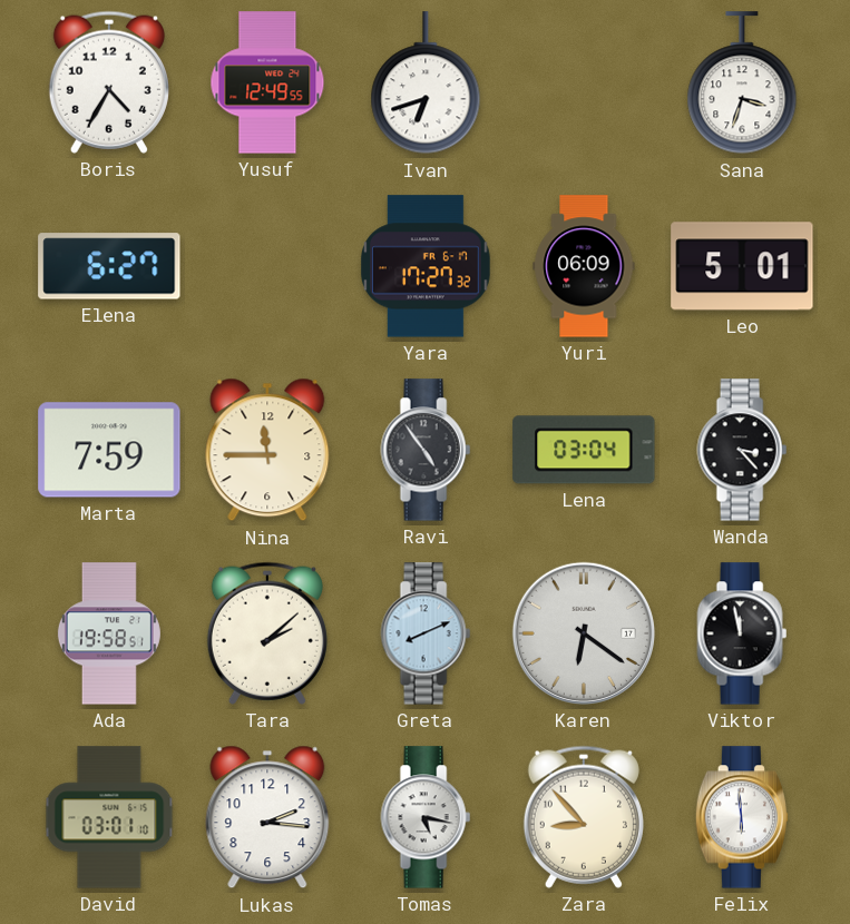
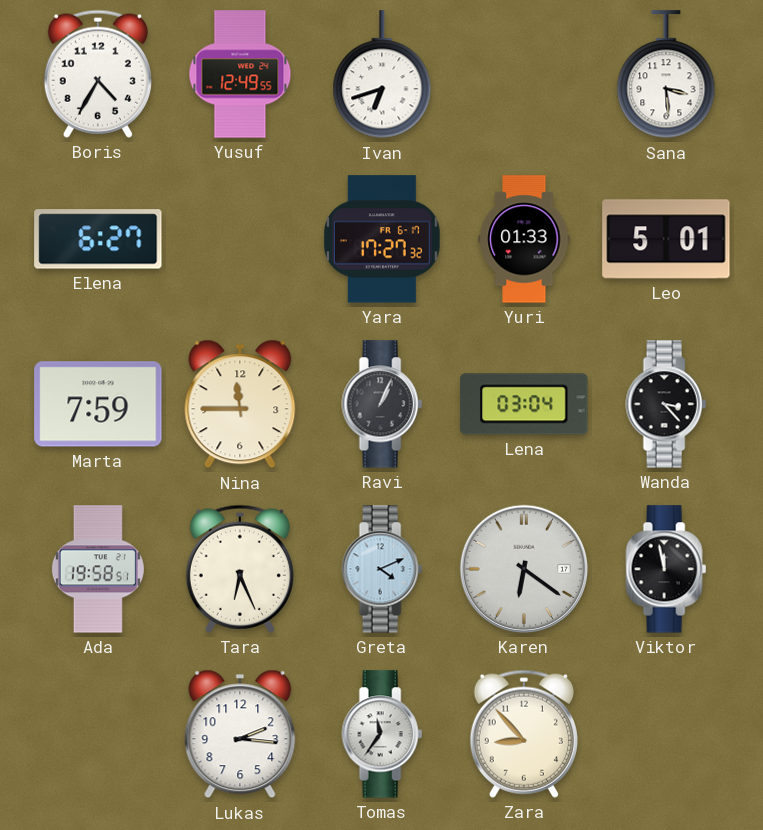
Sana: 3:33 -> 3:29
Yuri: 06:09 -> 01:33
Ravi: 4:54 -> 1:04
Tara: 2:08 -> 6:26
Greta: 8:11 -> 4:11
David: 03:01 -> none
Tomas: 5:17 -> 11:36
Felix: 5:59 -> none
